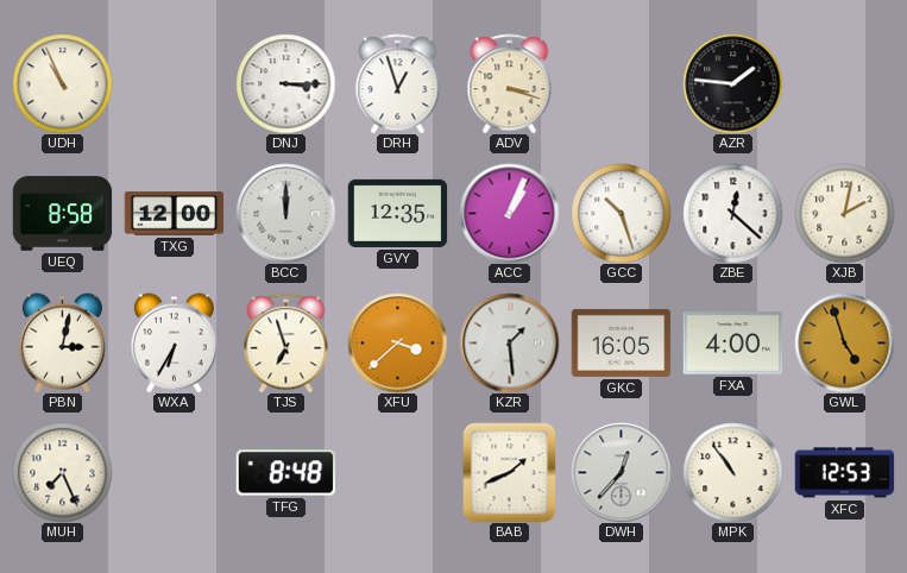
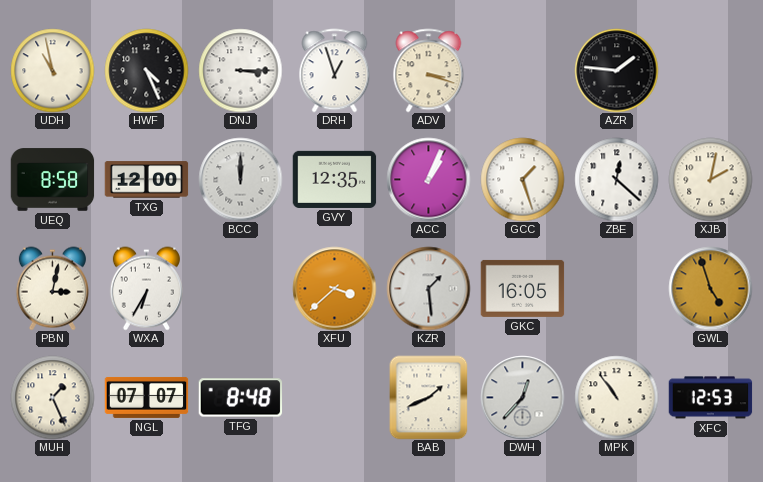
UDH: 10:56 -> 10:58
HWF: none -> 4:26
GCC: 10:27 -> 1:27
TJS: 6:57 -> none
FXA: 4:00 -> none
MUH: 7:26 -> 1:26
NGL: none -> 07:07
